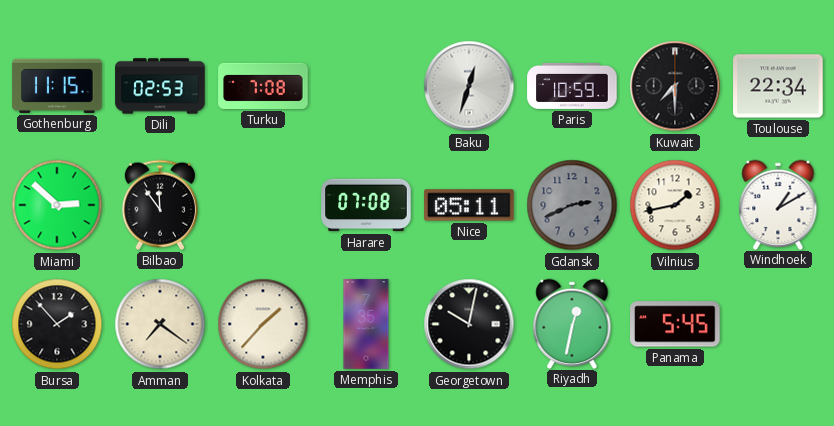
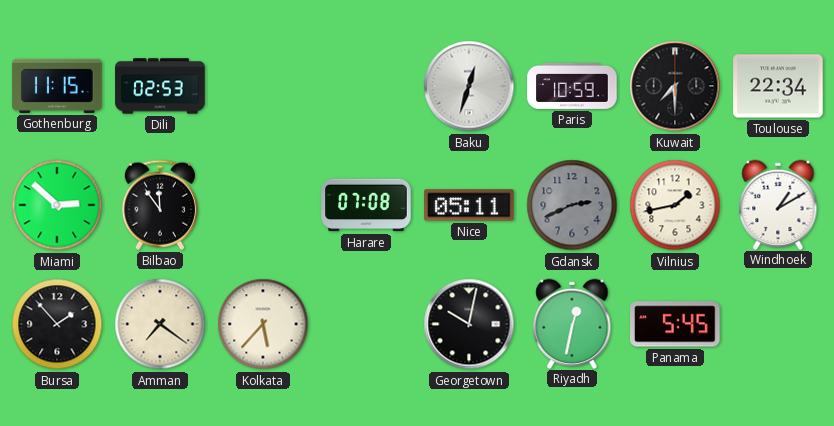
Turku: 7:08 -> none
Kolkata: 1:37 -> 5:37
Memphis: 7:35 -> none
